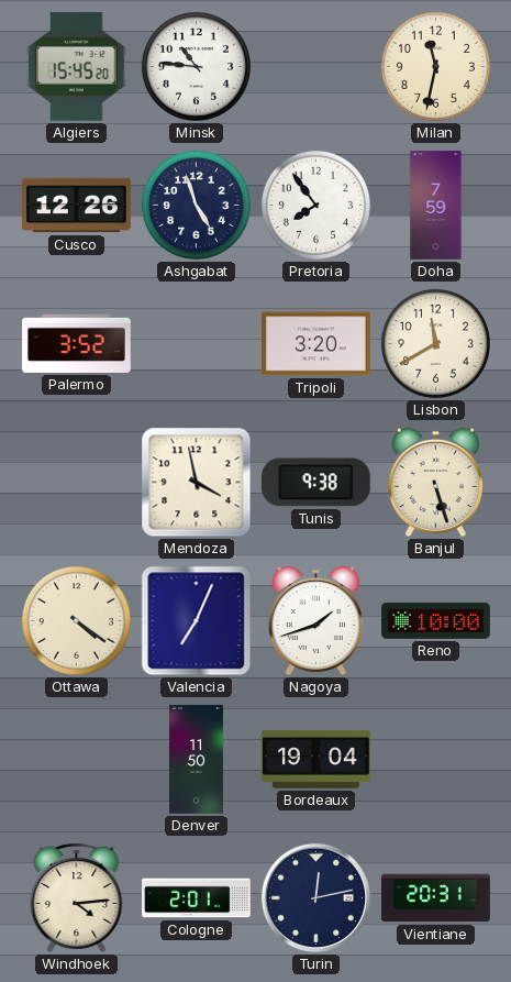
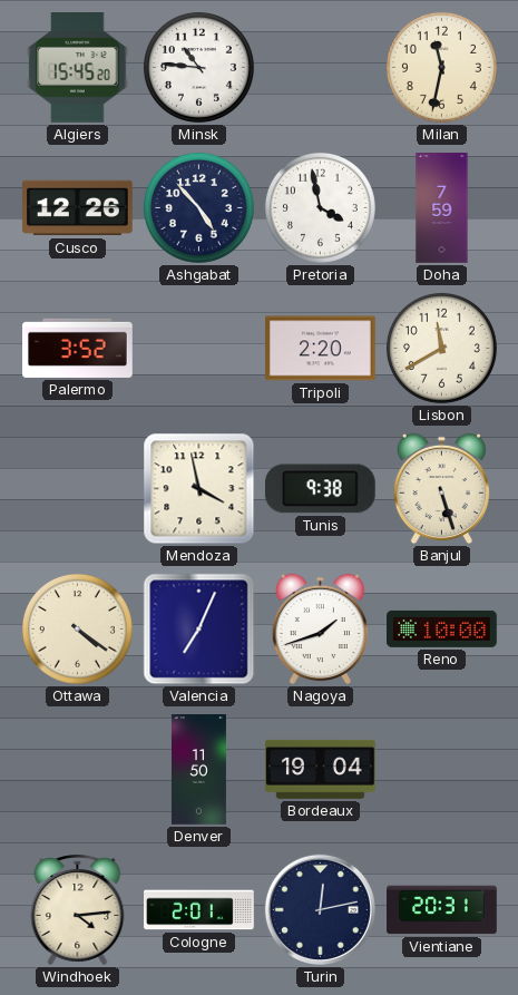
Ashgabat: 4:57 -> 4:53
Pretoria: 7:54 -> 3:58
Tripoli: 3:20 -> 2:20
